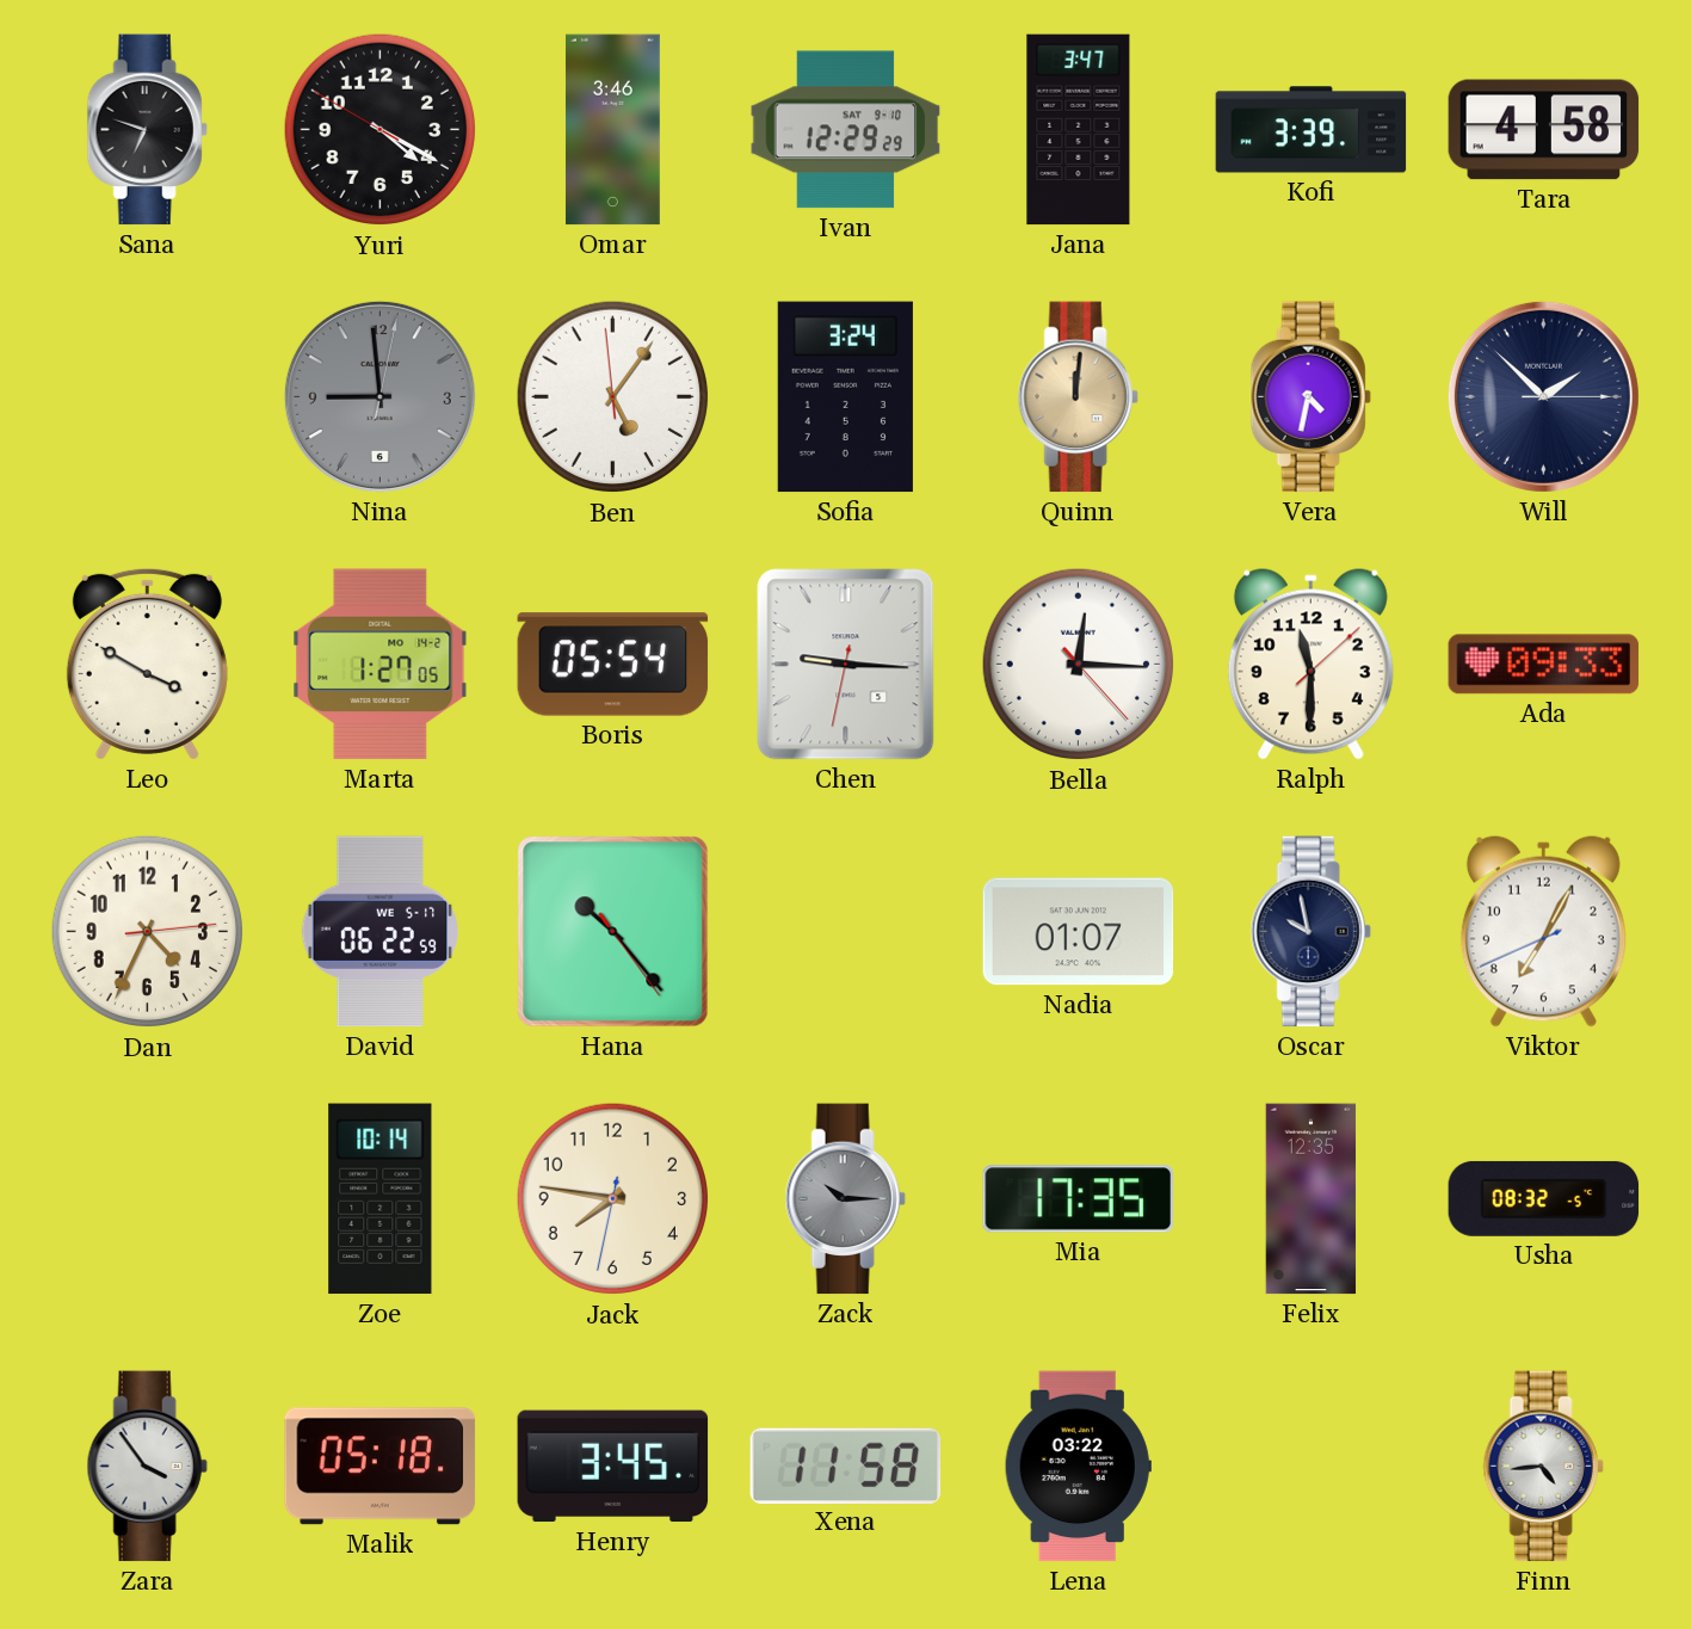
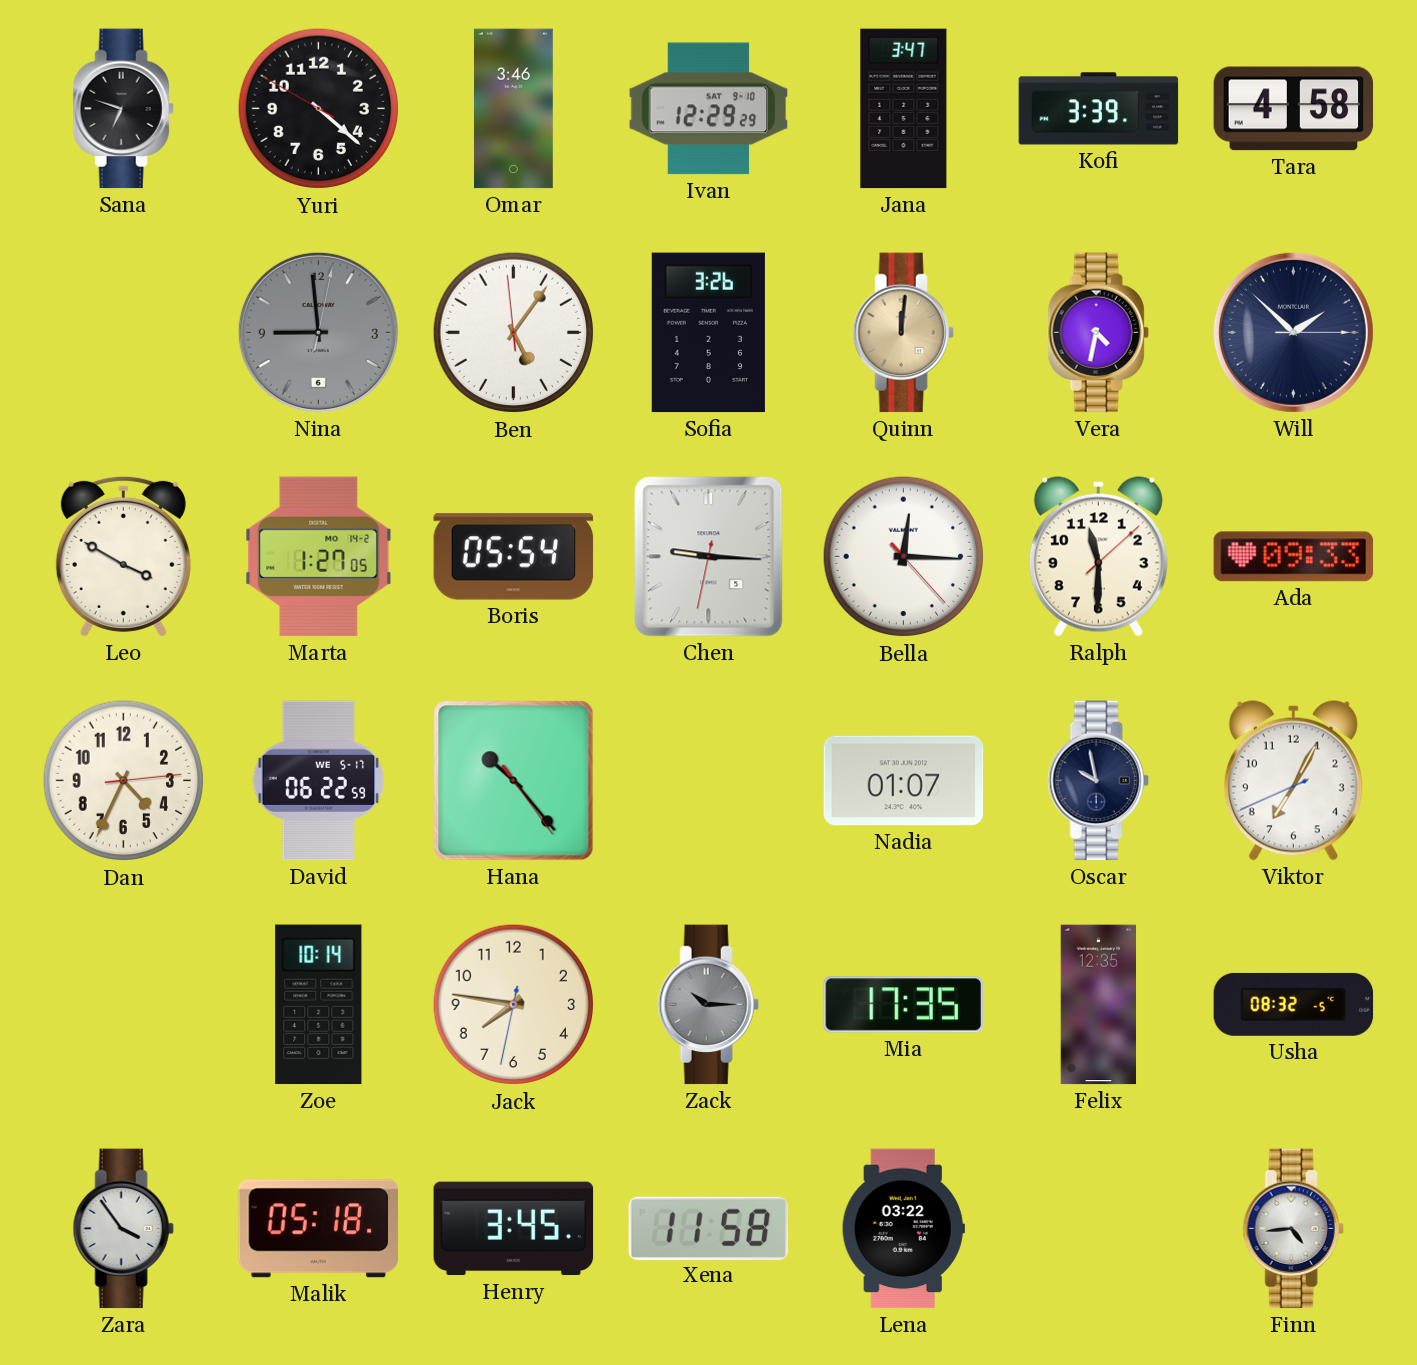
Yuri: 4:19 -> 4:21
Sofia: 3:24 -> 3:26
